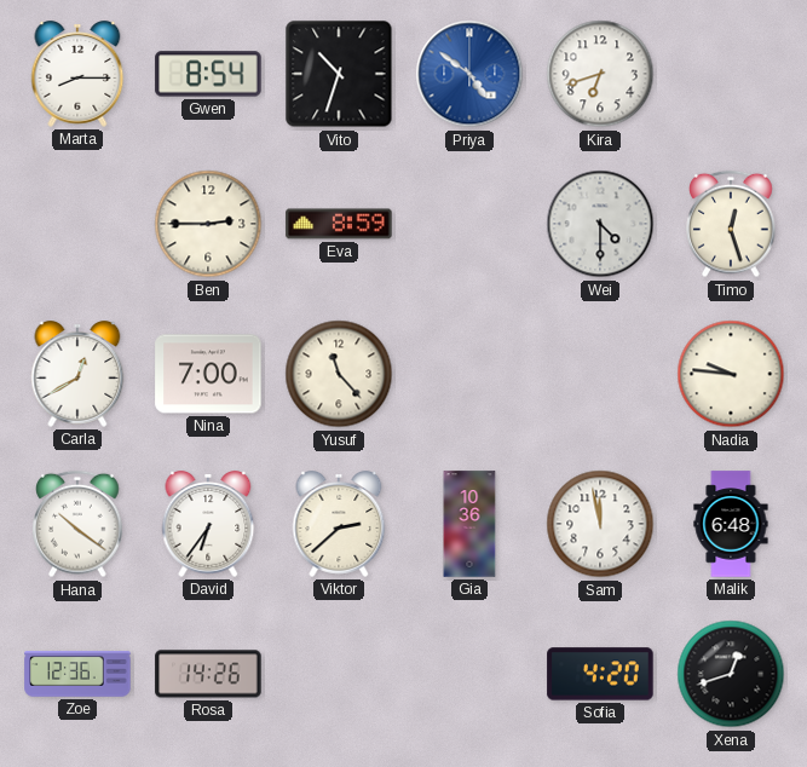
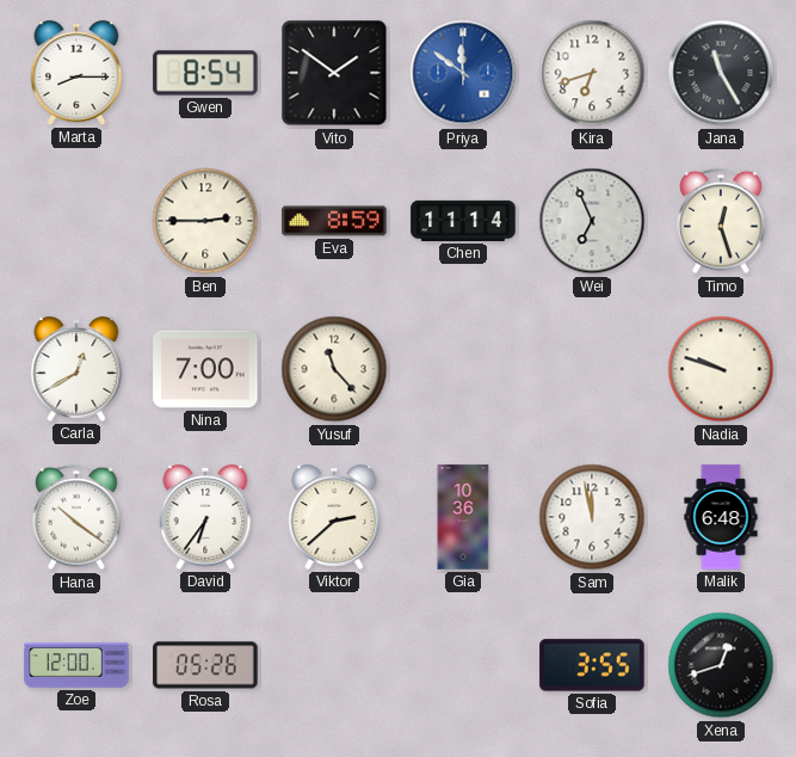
Vito: 10:33 -> 1:51
Priya: 4:51 -> 11:51
Jana: none -> 11:25
Chen: none -> 11:14
Wei: 4:30 -> 6:56
Nadia: 9:46 -> 9:48
Zoe: 12:36 -> 12:00
Rosa: 14:26 -> 05:26
Sofia: 4:20 -> 3:55
